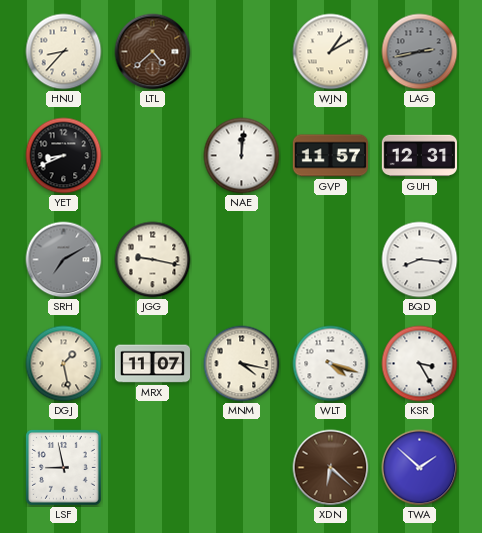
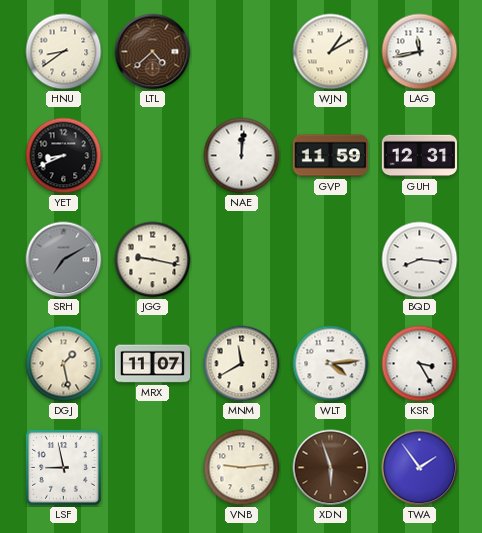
HNU: 8:37 -> 8:39
LAG: 2:43 -> 11:43
LAG dial: grey -> white
GVP: 11:57 -> 11:59
MNM: 4:17 -> 11:40
WLT: 4:18 -> 4:14
VNB: none -> 9:14
XDN: 6:22 -> 5:57
TWA: 1:52 -> 1:54
